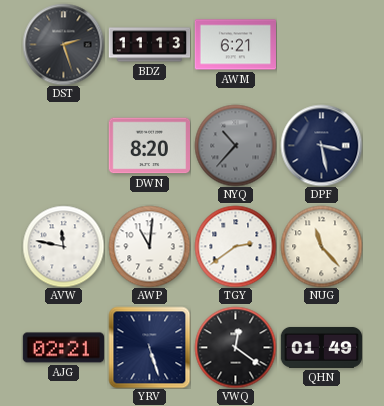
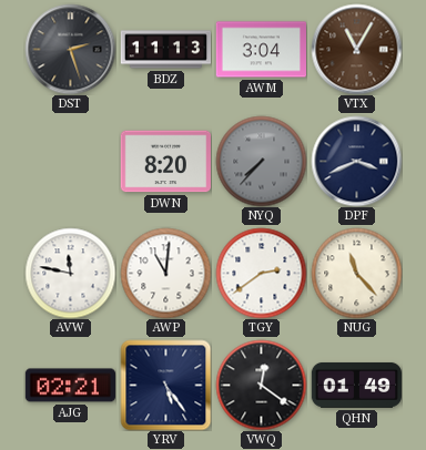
AWM: 6:21 -> 3:04
VTX: none -> 11:05
NYQ: 10:37 -> 7:37
DPF: 3:28 -> 3:41
YRV: 5:27 -> 5:24
